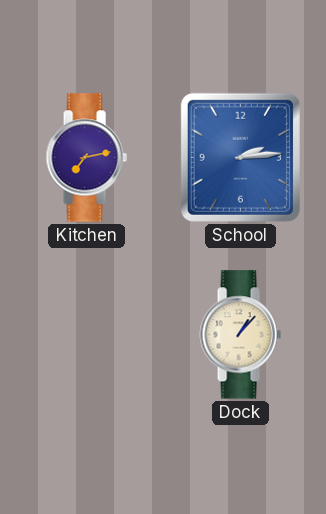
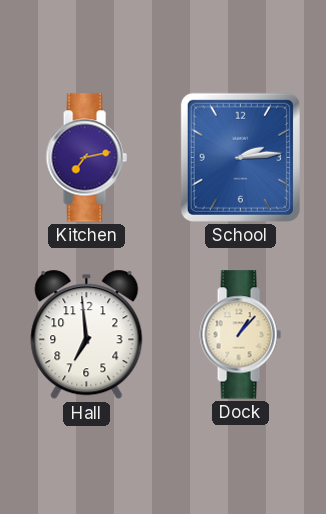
Hall: none -> 6:59
